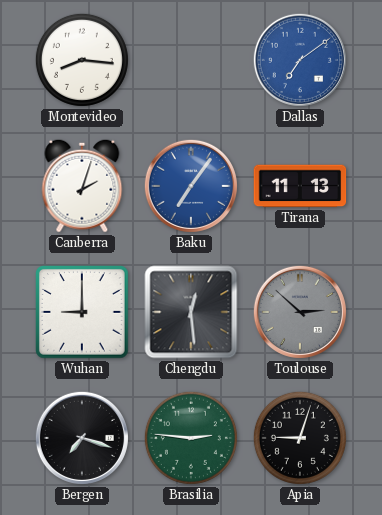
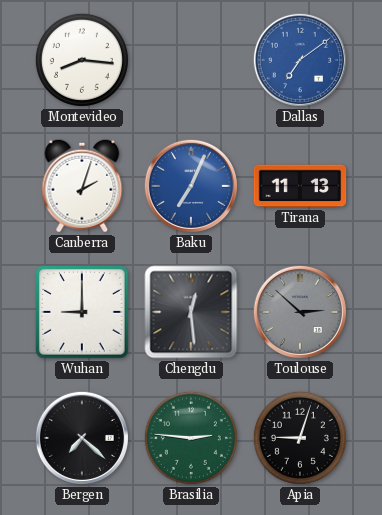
Baku: 7:06 -> 7:04
Bergen: 7:18 -> 7:22
